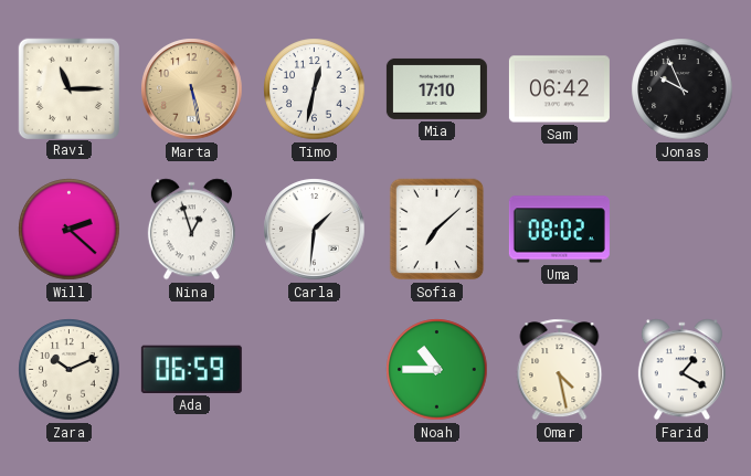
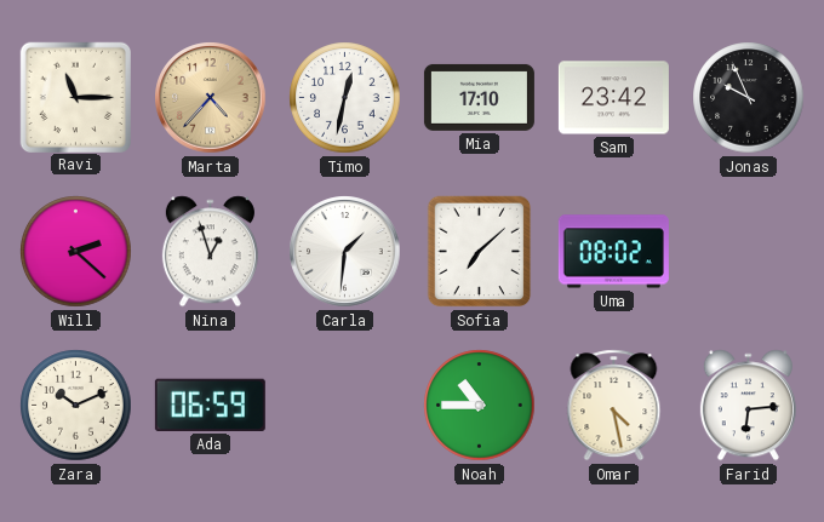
Marta: 5:28 -> 4:37
Sam: 06:42 -> 23:42
Farid: 1:20 -> 6:14
